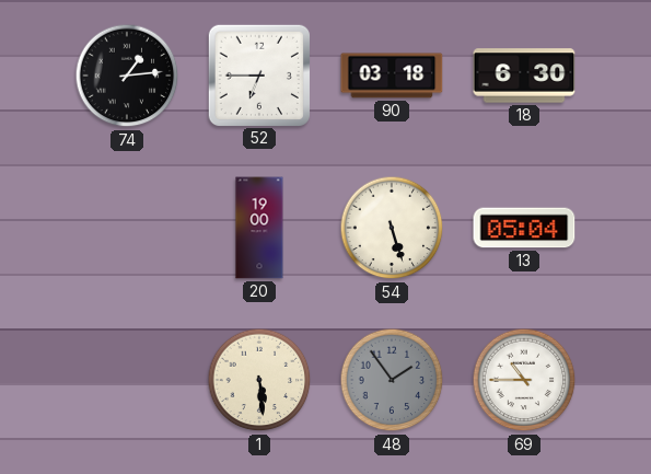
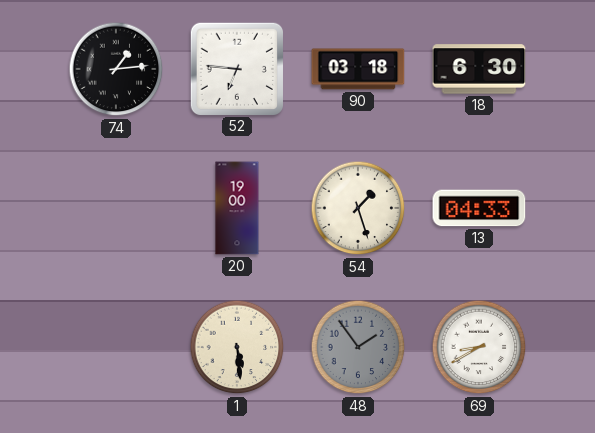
52: 6:45 -> 6:46
54: 5:27 -> 1:27
13: 05:04 -> 04:33
69: 10:45 -> 8:40
